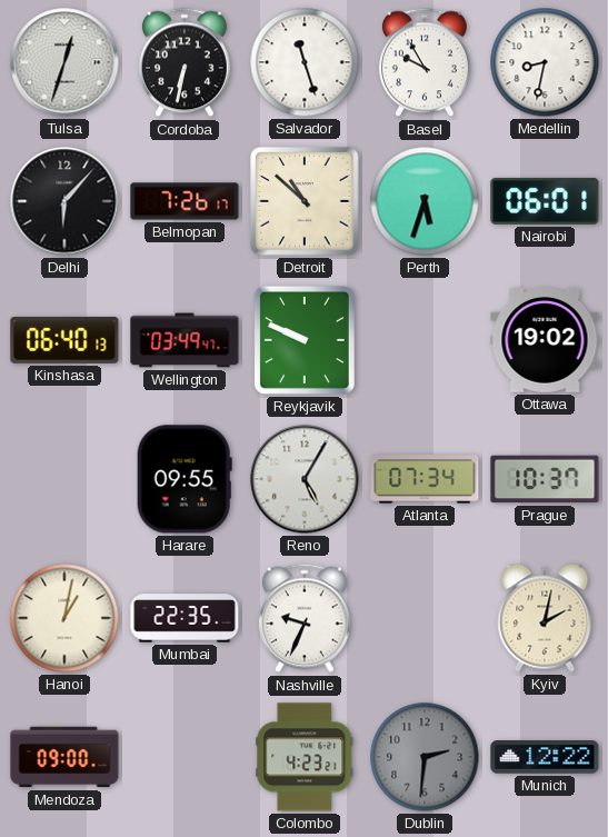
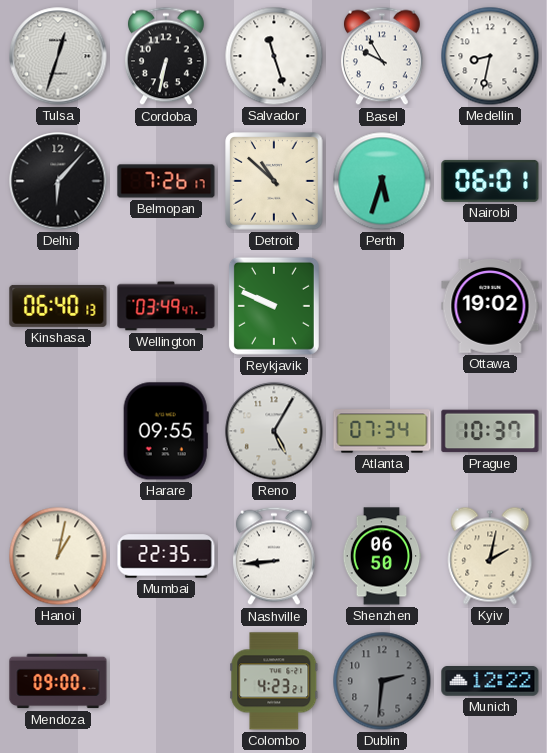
Nashville: 9:34 -> 8:44
Shenzhen: none -> 06:50
